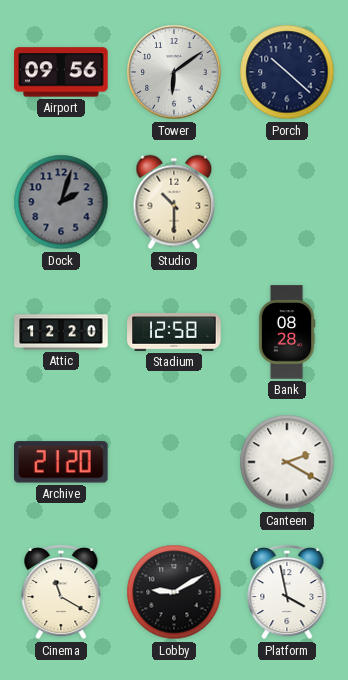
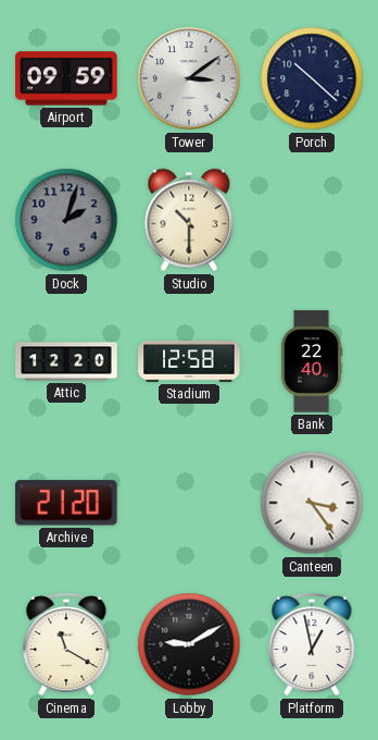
Airport: 09:56 -> 09:59
Tower: 6:09 -> 3:09
Bank: 08:28 -> 22:40
Canteen: 2:20 -> 3:24
Platform: 3:58 -> 12:58
